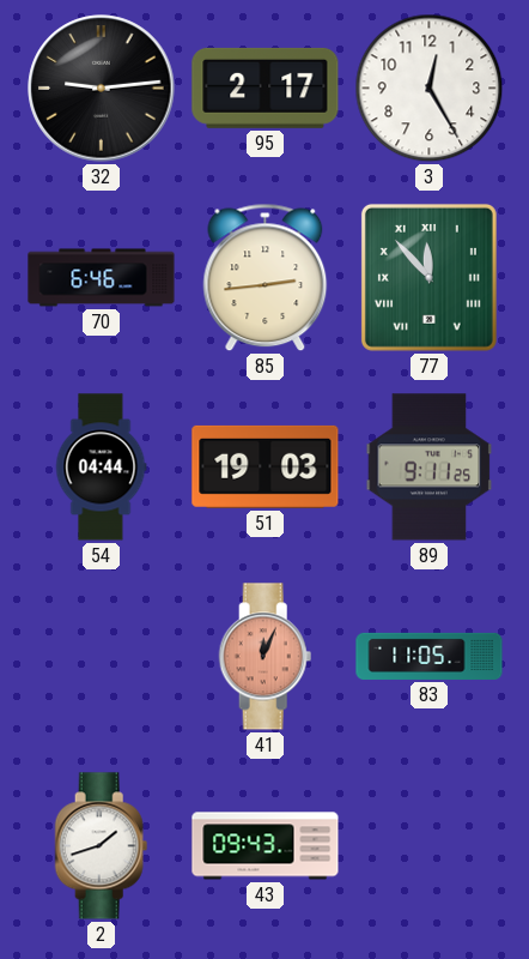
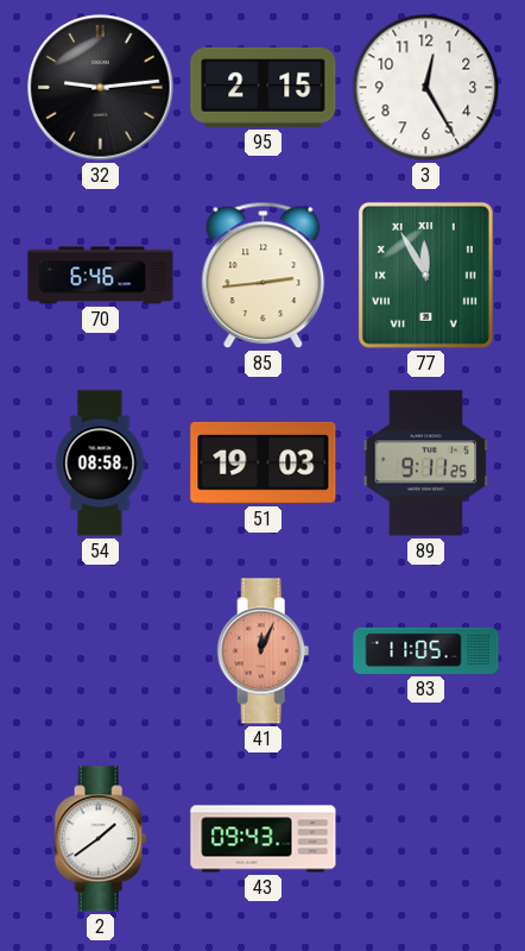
95: 2:17 -> 2:15
77: 11:53 -> 11:55
54: 04:44 -> 08:58
2: 1:42 -> 1:39
